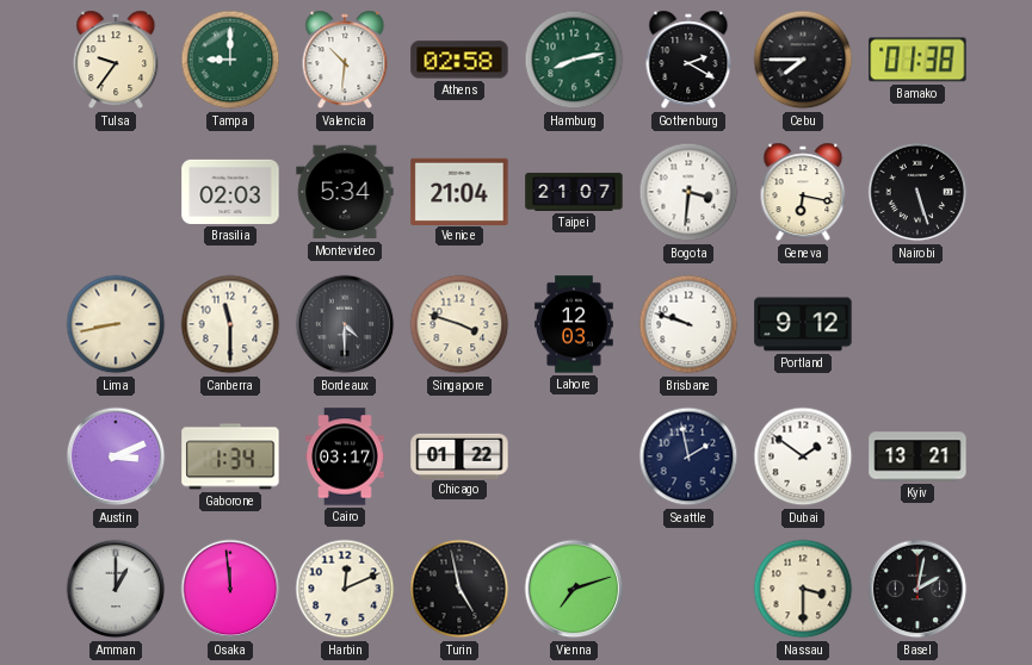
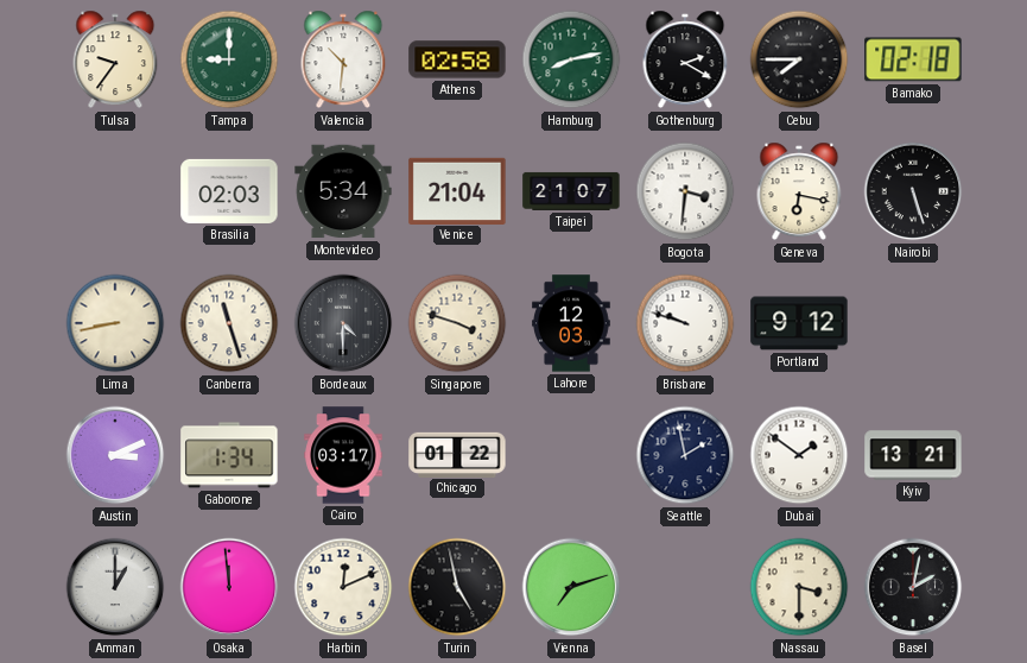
Bamako: 01:38 -> 02:18
Canberra: 11:30 -> 11:27
